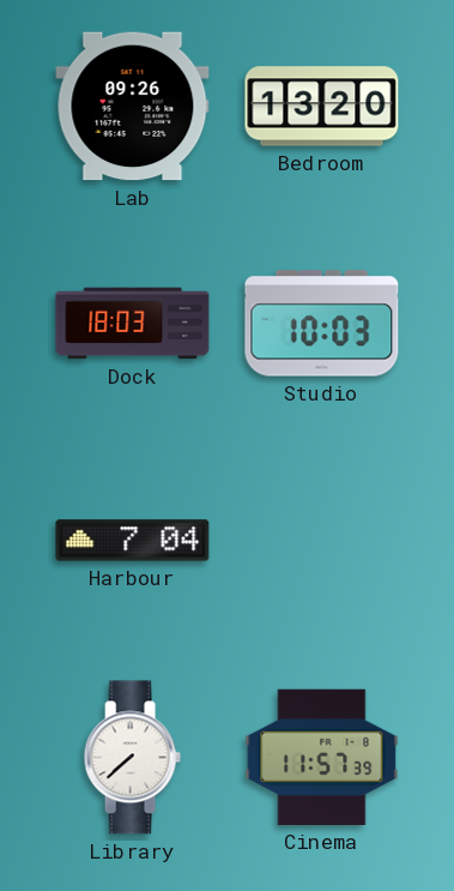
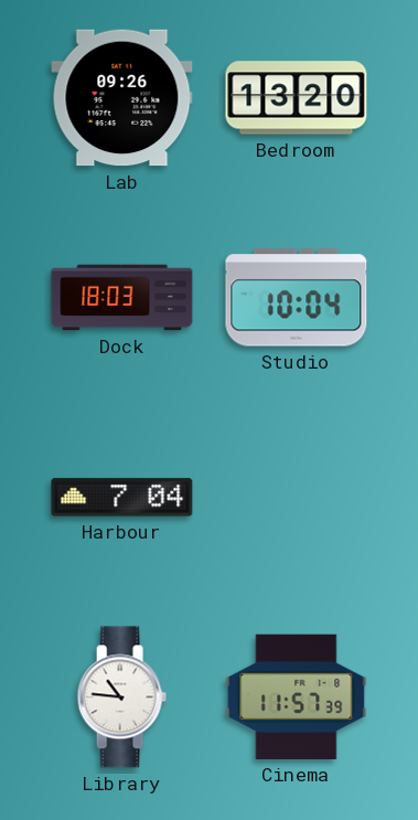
Studio: 10:03 -> 10:04
Library: 7:38 -> 10:46
